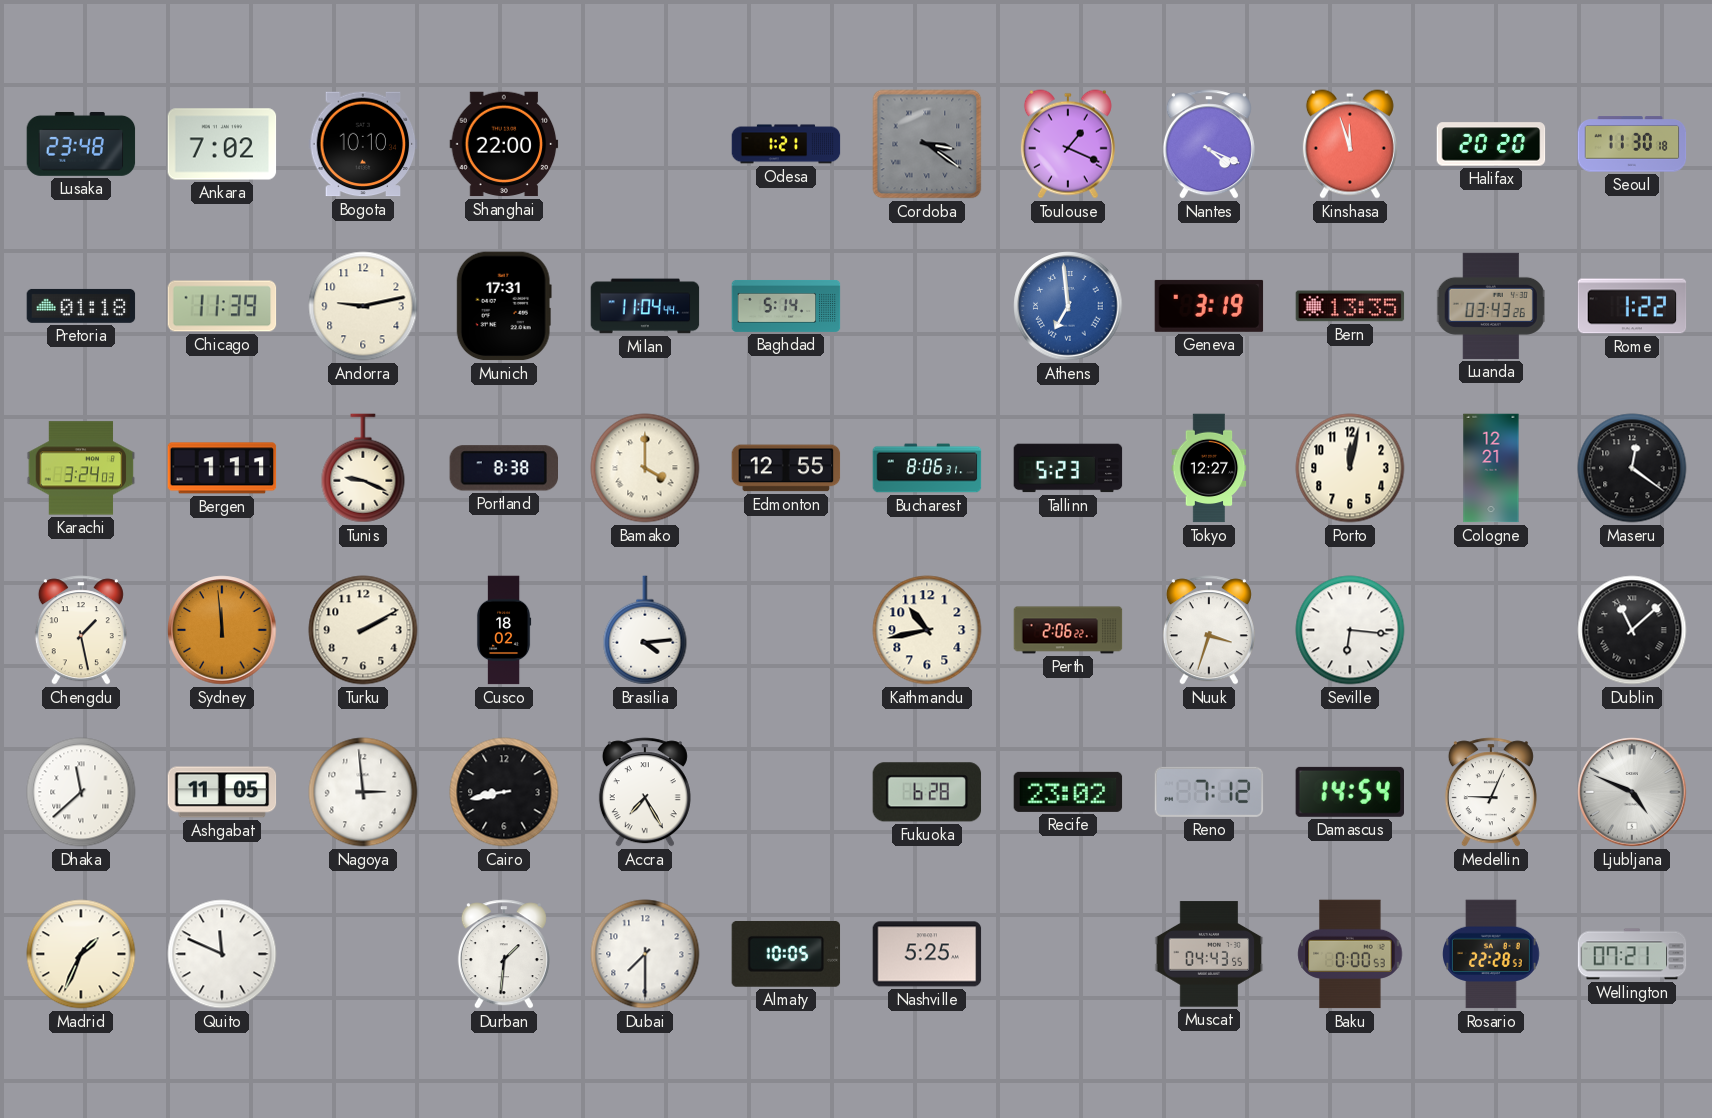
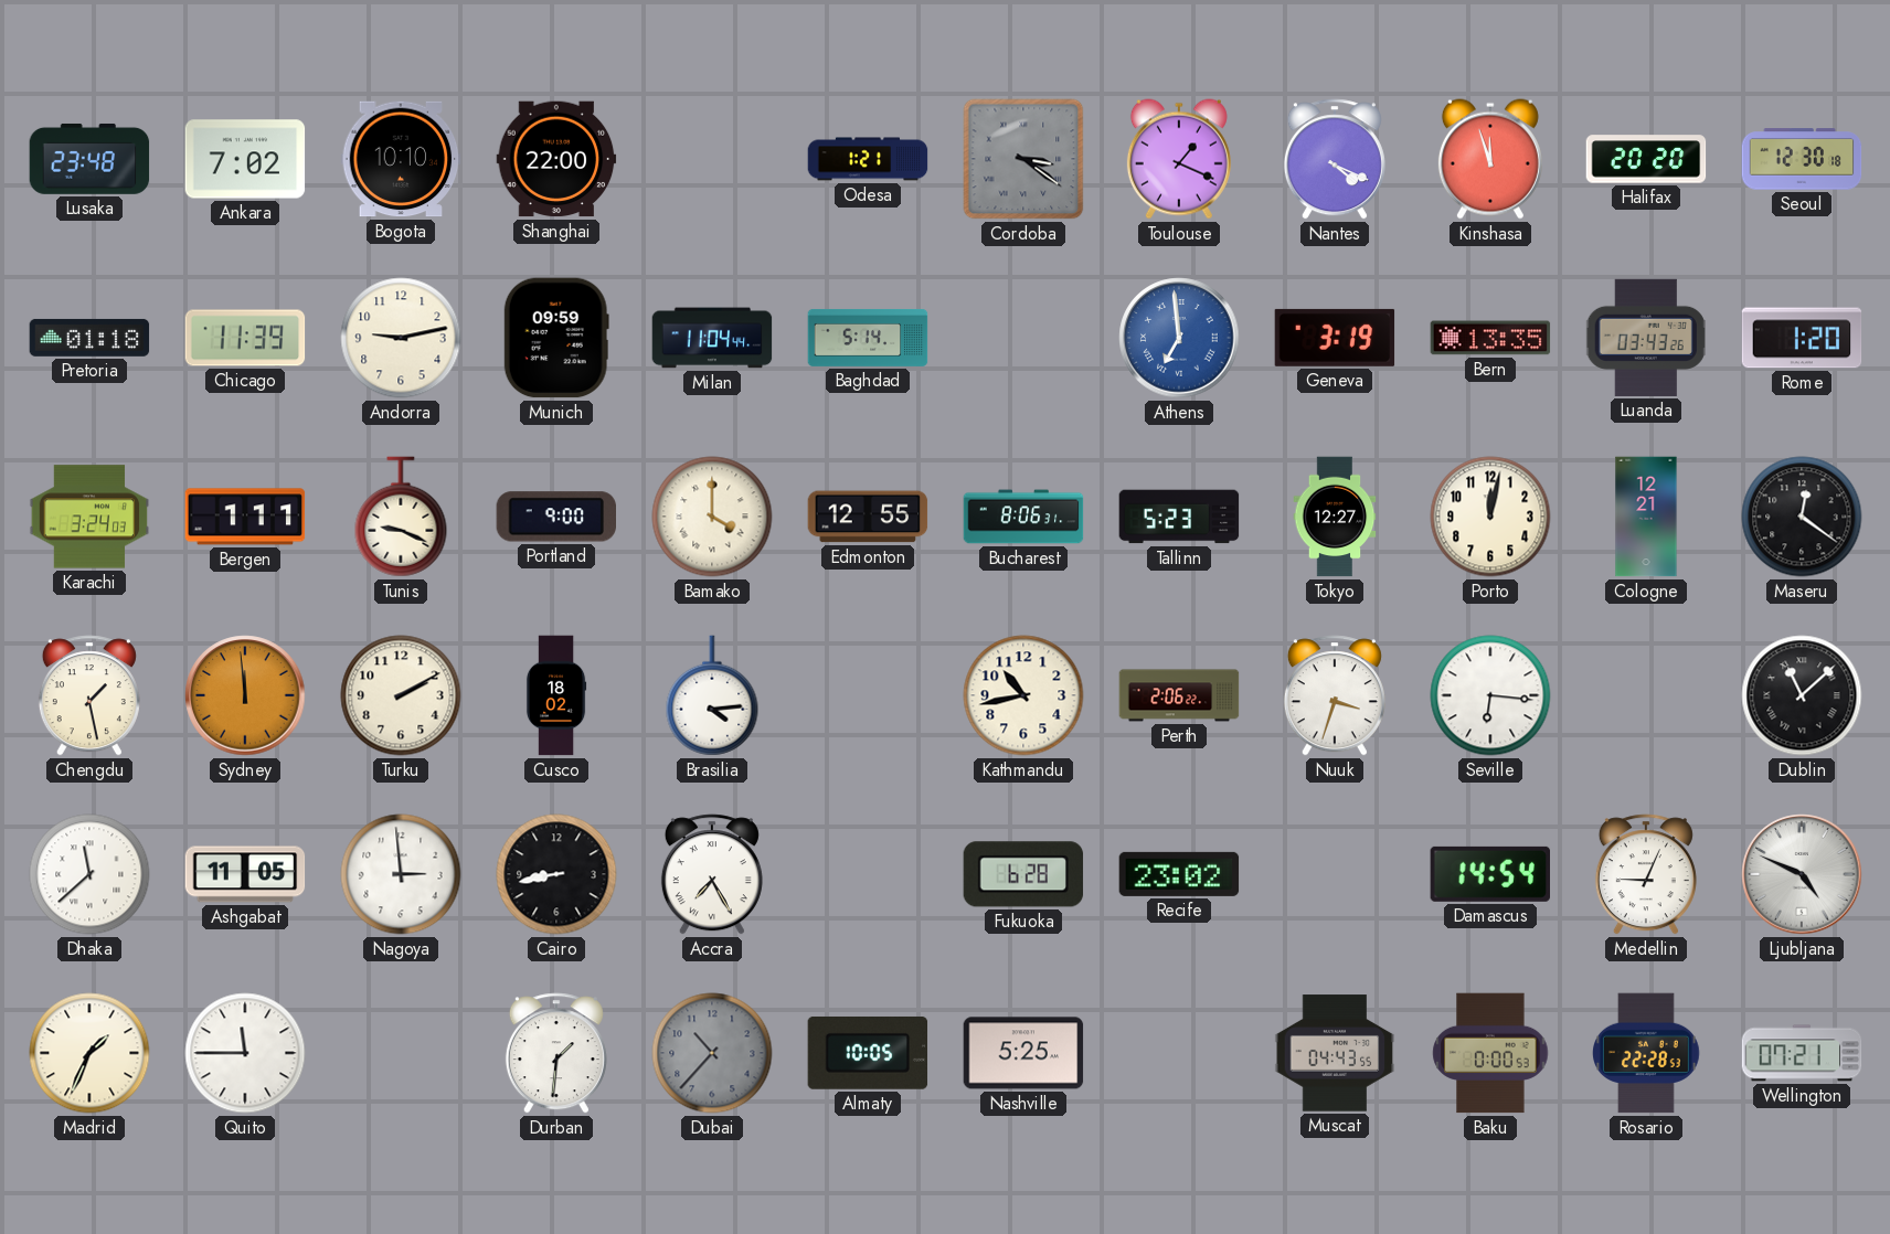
Seoul: 11:30 -> 12:30
Munich: 17:31 -> 09:59
Rome: 1:22 -> 1:20
Portland: 8:38 -> 9:00
Reno: 7:12 -> none
Quito: 11:49 -> 11:45
Dubai: 7:30 -> 10:37
Dubai dial: white -> grey
